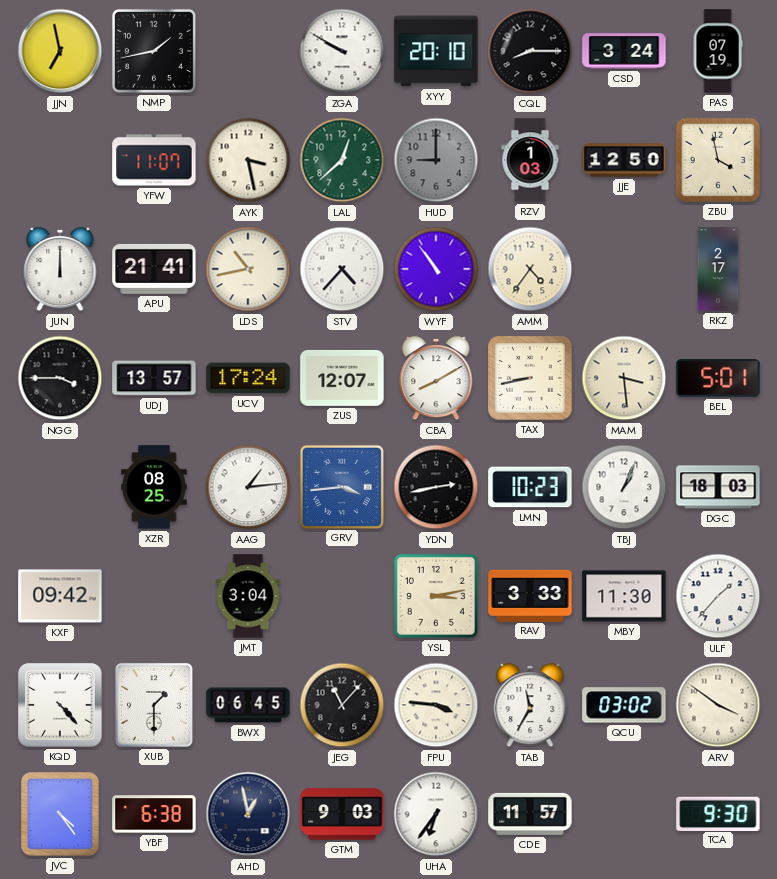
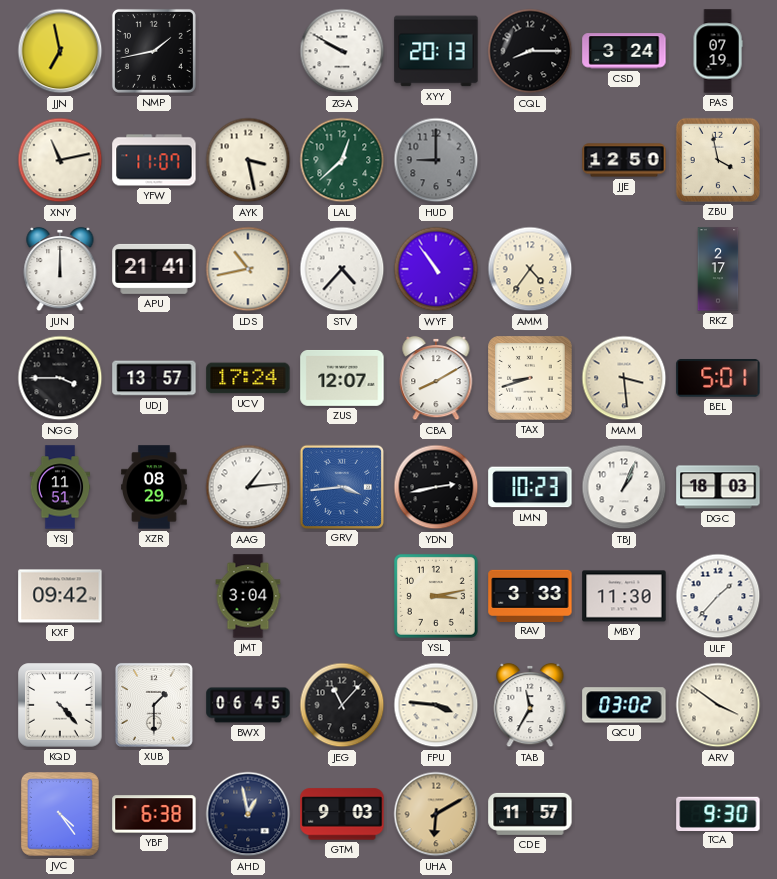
XYY: 20:10 -> 20:13
XNY: none -> 11:13
RZV: 1:03 -> none
TAX: 8:43 -> 8:42
YSJ: none -> 11:51
XZR: 08:25 -> 08:29
UHA: 6:36 -> 6:10
UHA dial: white -> champagne
